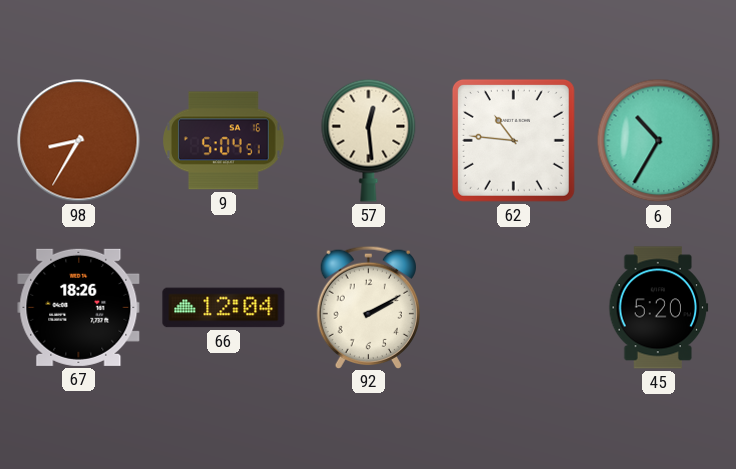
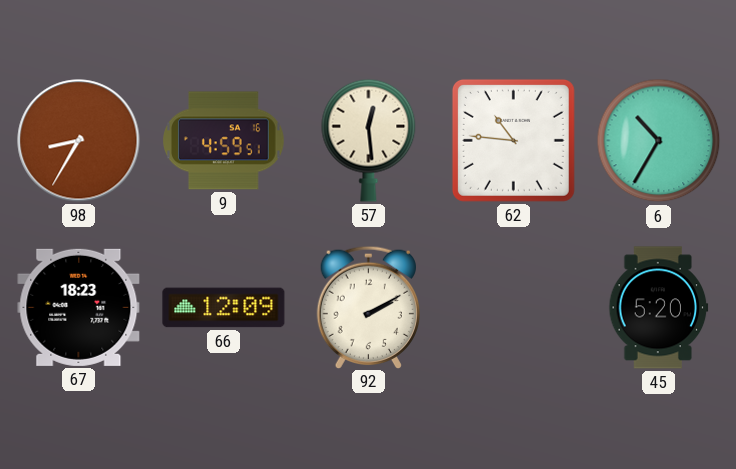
9: 5:04 -> 4:59
67: 18:26 -> 18:23
66: 12:04 -> 12:09
